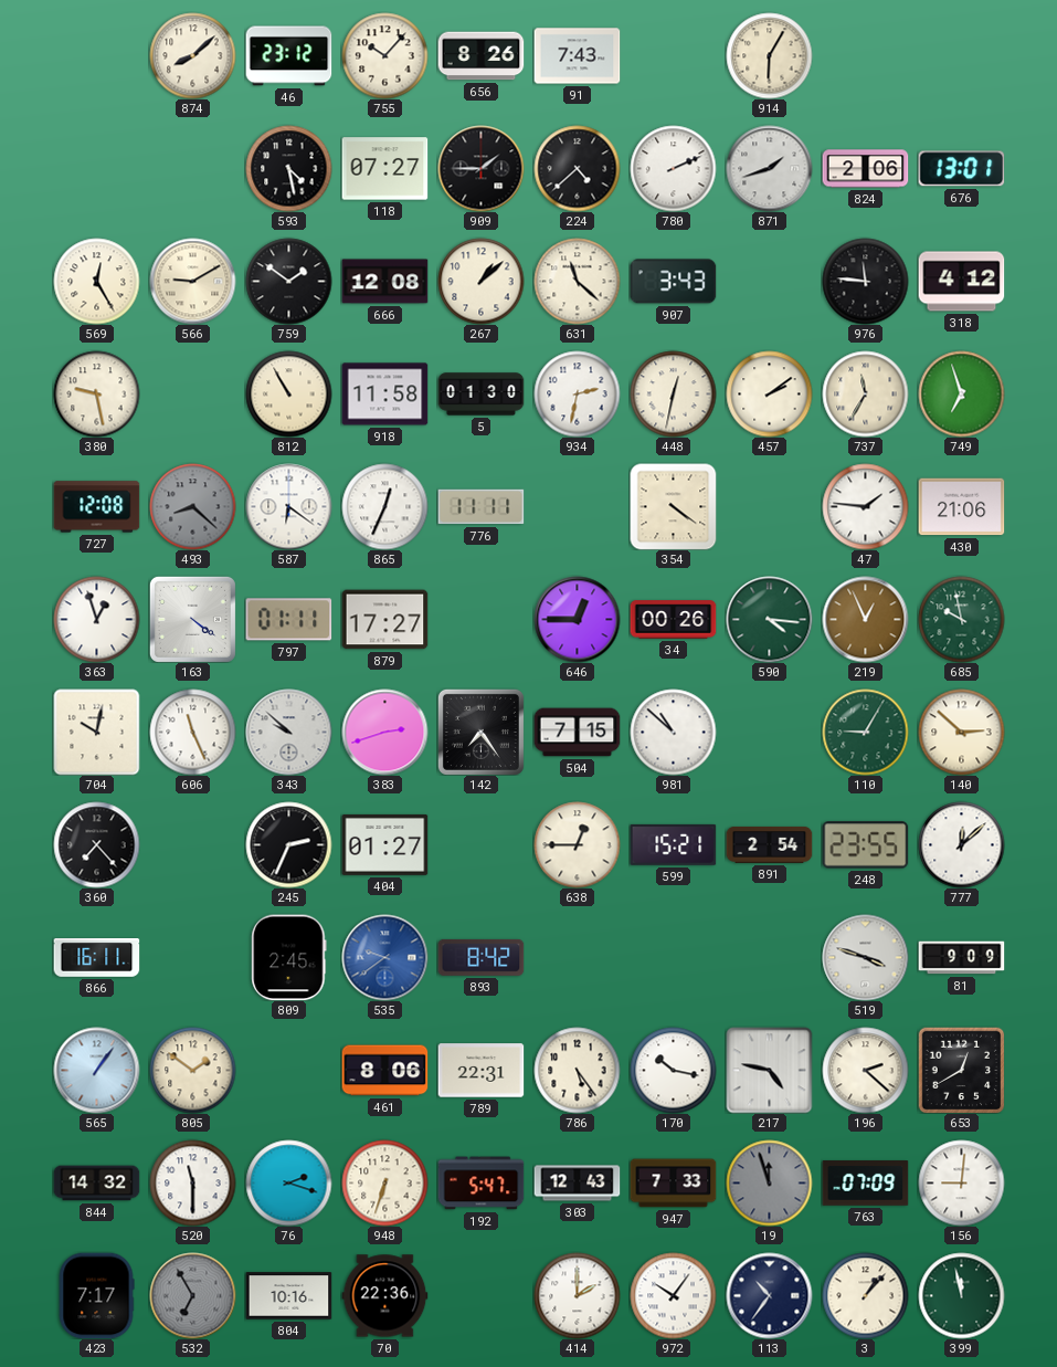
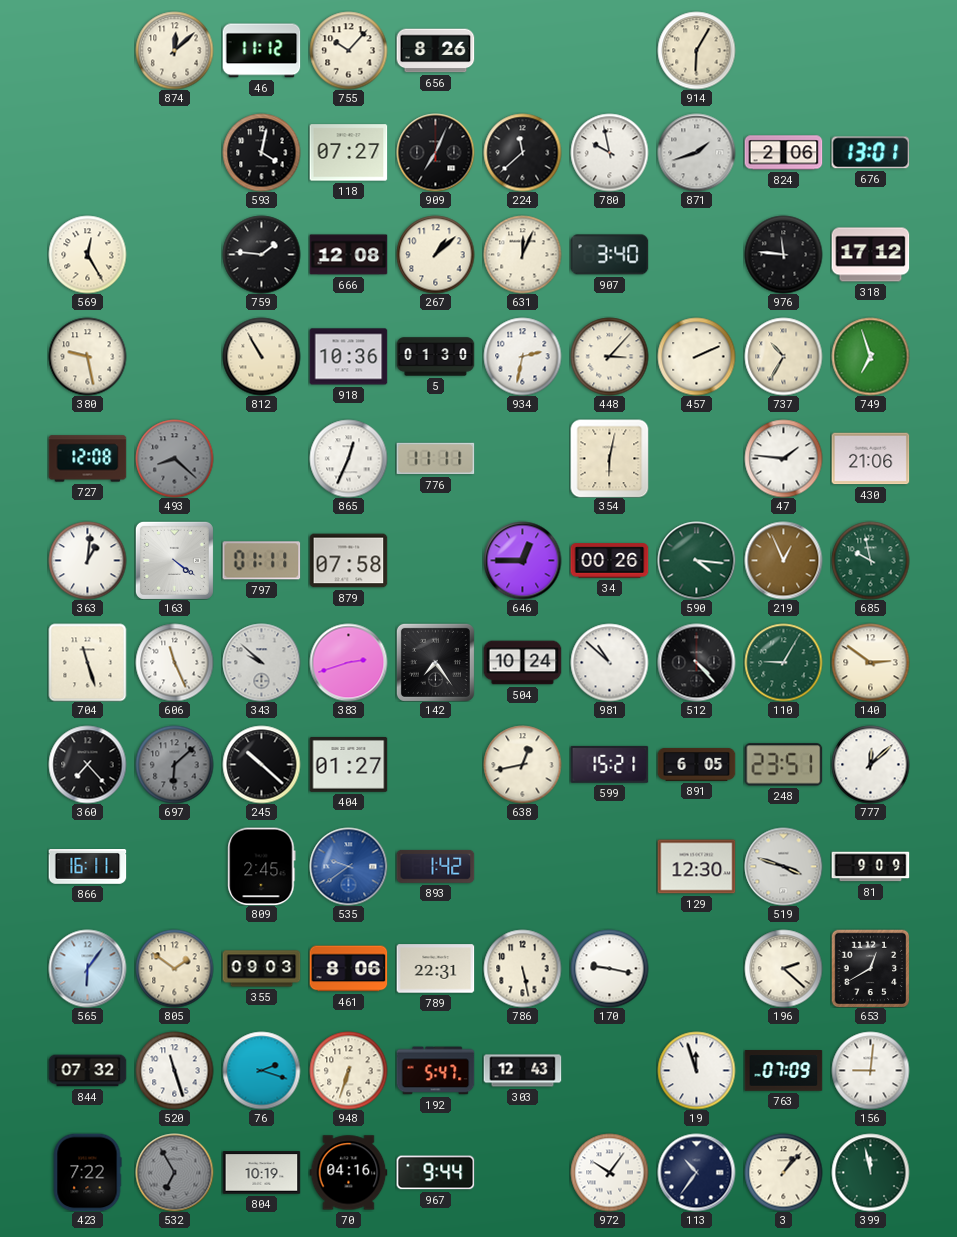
874: 8:08 -> 12:08
46: 23:12 -> 11:12
91: 7:43 -> none
593: 4:28 -> 4:02
909: 1:45 -> 7:04
224: 4:38 -> 11:38
780: 2:11 -> 9:58
566: 9:10 -> none
759: 1:51 -> 1:46
631: 11:22 -> 12:04
907: 3:43 -> 3:40
318: 4:12 -> 17:12
918: 11:58 -> 10:36
448: 12:32 -> 3:07
457: 2:09 -> 2:11
737: 11:35 -> 10:35
587: 6:21 -> none
354: 4:21 -> 6:02
363: 12:57 -> 1:01
879: 17:27 -> 07:58
704: 10:02 -> 11:27
504: 7:15 -> 10:24
512: none -> 4:23
140: 2:52 -> 2:51
697: none -> 6:08
245: 2:34 -> 10:22
638: 12:45 -> 12:43
891: 2:54 -> 6:05
248: 23:55 -> 23:51
893: 8:42 -> 1:42
129: none -> 12:30
565: 1:06 -> 6:06
355: none -> 09:03
786: 5:24 -> 5:28
170: 10:17 -> 9:17
217: 4:47 -> none
844: 14:32 -> 07:32
520: 11:30 -> 11:27
947: 7:33 -> none
19 dial: grey -> white
423: 7:17 -> 7:22
804: 10:16 -> 10:19
70: 22:36 -> 04:16
967: none -> 9:44
414: 2:00 -> none
